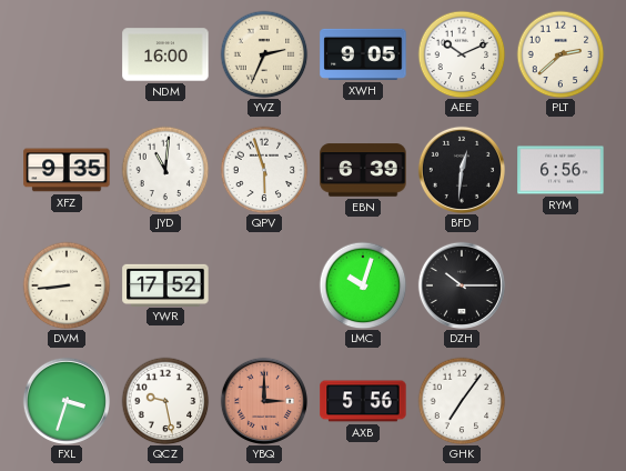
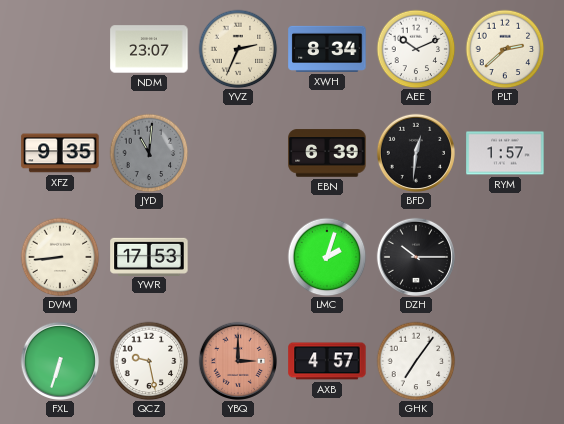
NDM: 16:00 -> 23:07
XWH: 9:05 -> 8:34
JYD dial: white -> grey
QPV: 5:57 -> none
RYM: 6:56 -> 1:57
YWR: 17:52 -> 17:53
LMC: 10:03 -> 2:03
FXL: 3:33 -> 6:33
AXB: 5:56 -> 4:57
